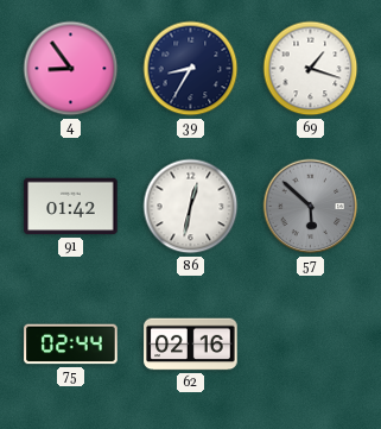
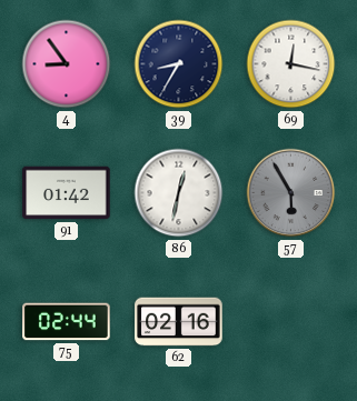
69: 1:18 -> 12:17
57: 5:52 -> 5:55
